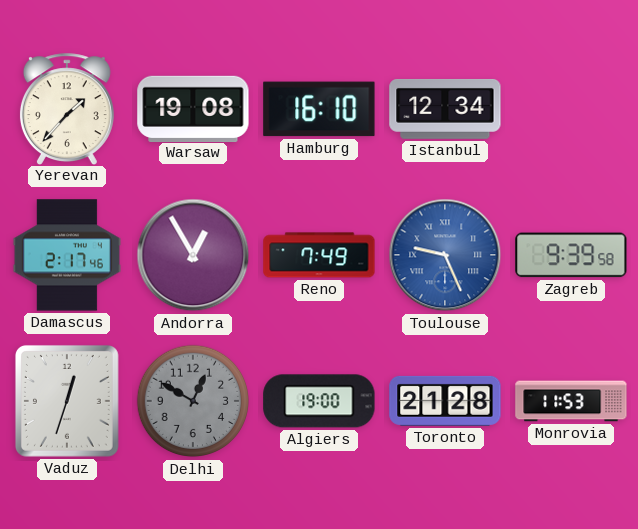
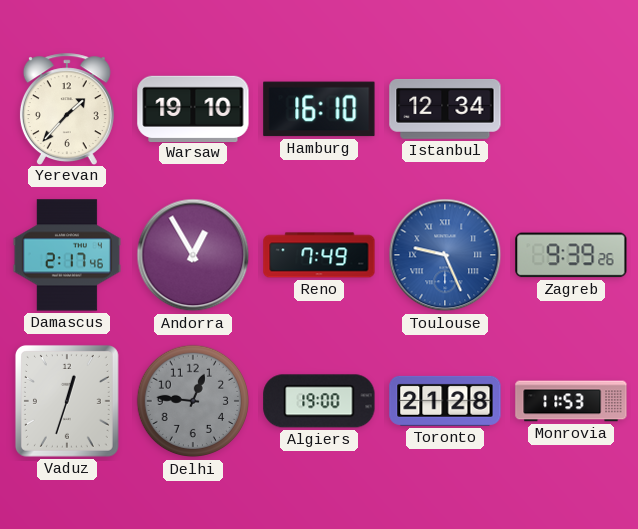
Warsaw: 19:08 -> 19:10
Zagreb: 9:39:58 -> 9:39:26
Delhi: 12:50 -> 12:46
